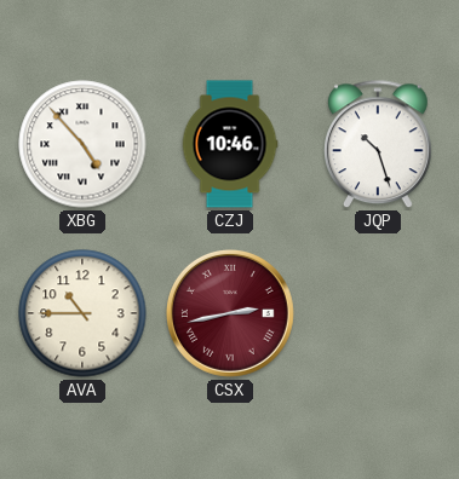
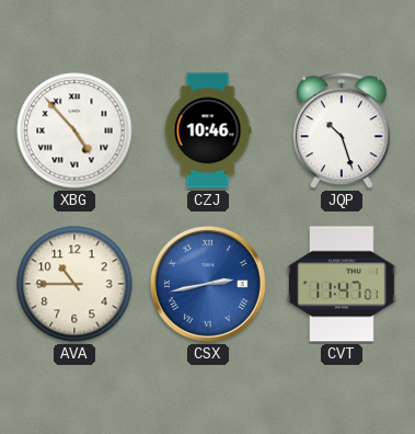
CSX dial: burgundy -> blue
CVT: none -> 11:47
